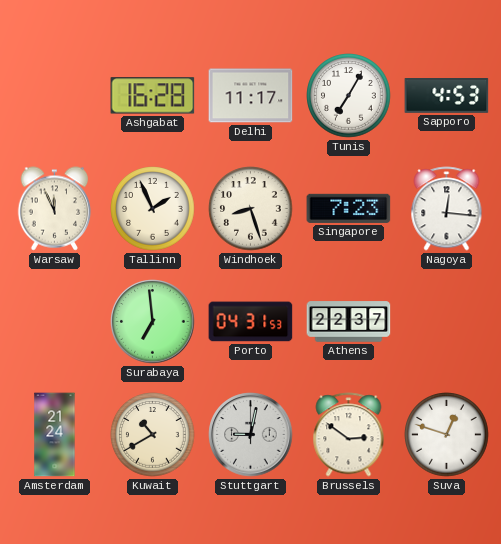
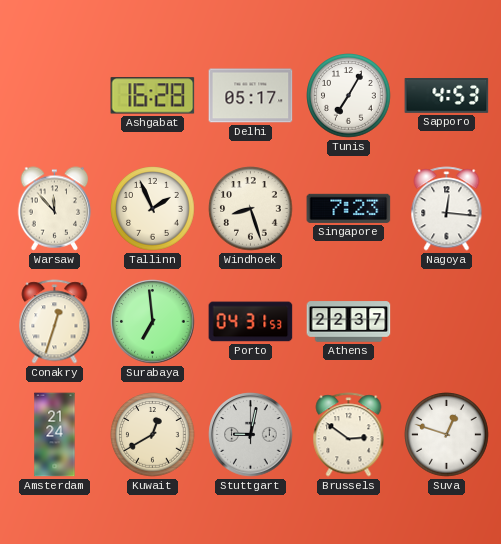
Delhi: 11:17 -> 05:17
Warsaw: 11:56 -> 11:53
Conakry: none -> 12:33
Kuwait: 10:40 -> 12:40
